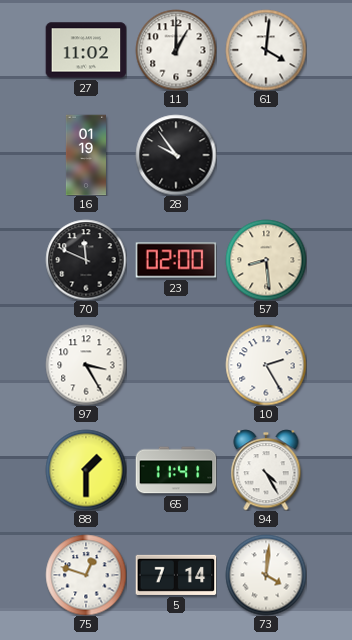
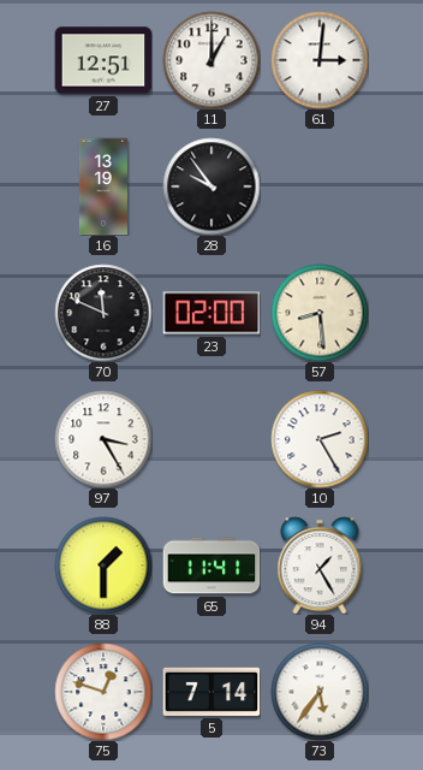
27: 11:02 -> 12:51
61: 4:01 -> 3:01
16: 01:19 -> 13:19
94: 4:25 -> 1:25
73: 4:01 -> 5:36
